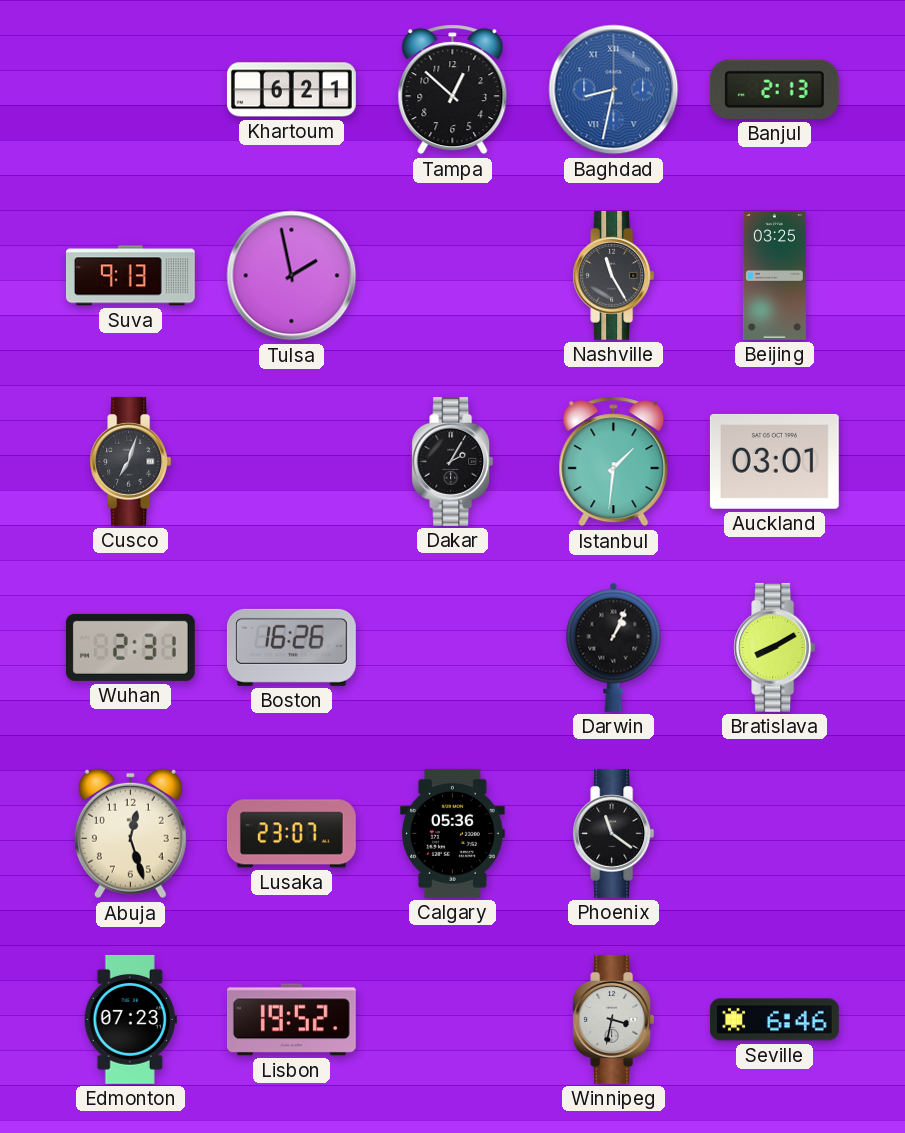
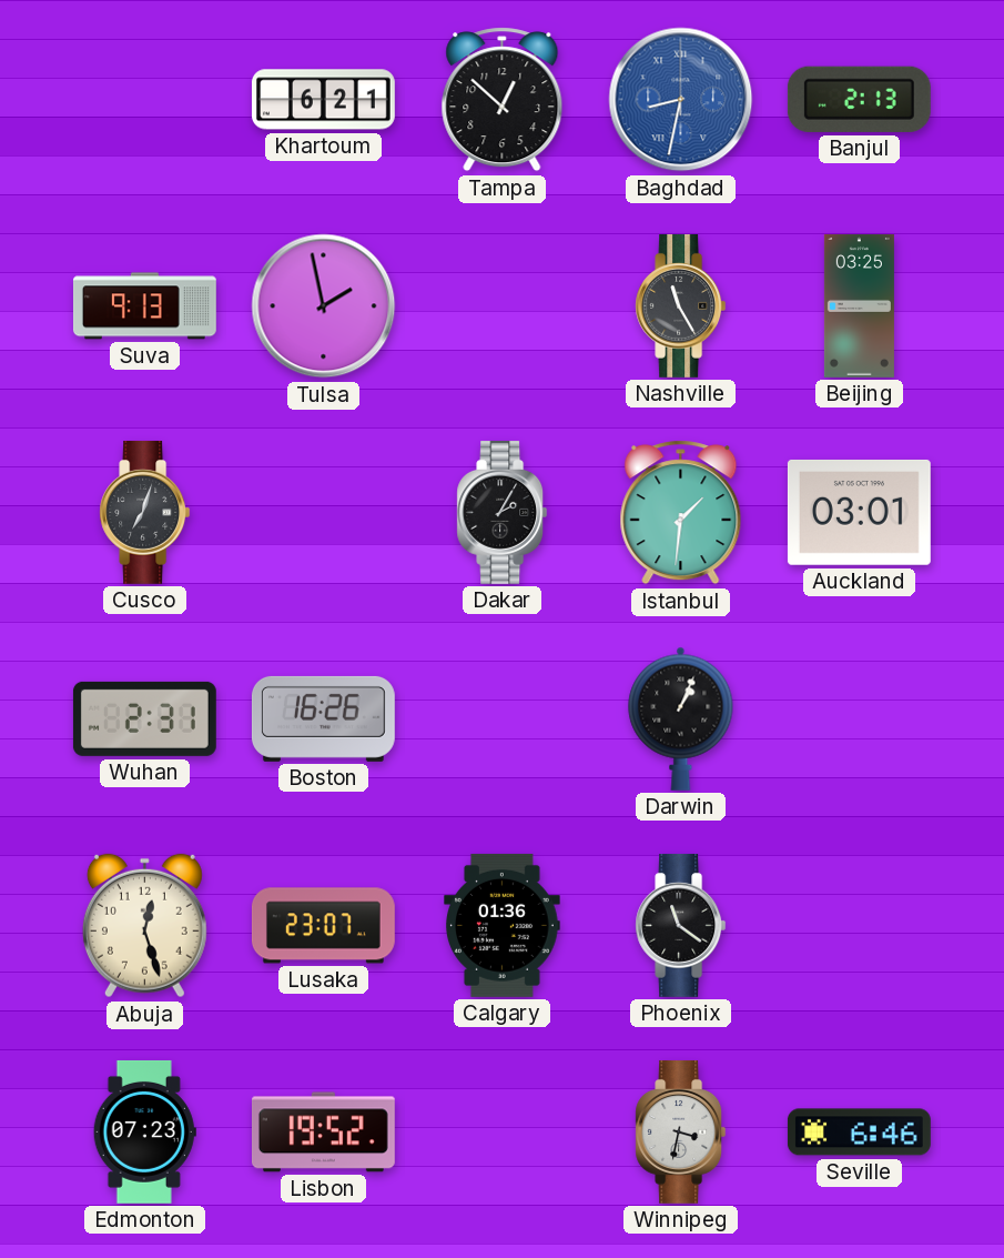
Bratislava: 8:10 -> none
Calgary: 05:36 -> 01:36
